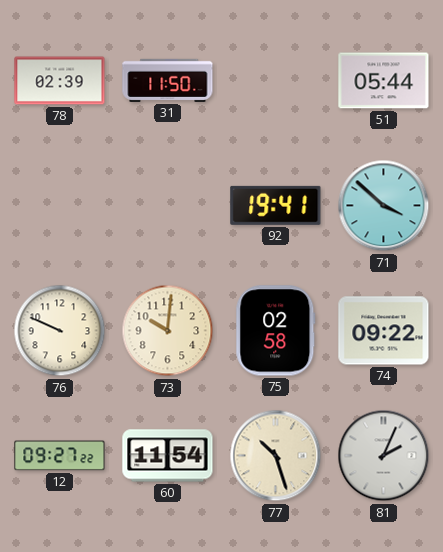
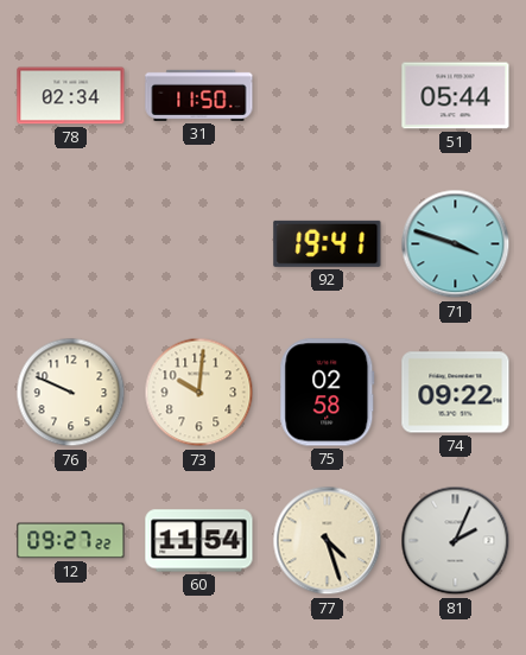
78: 02:39 -> 02:34
71: 3:52 -> 3:48
77: 10:27 -> 4:27
